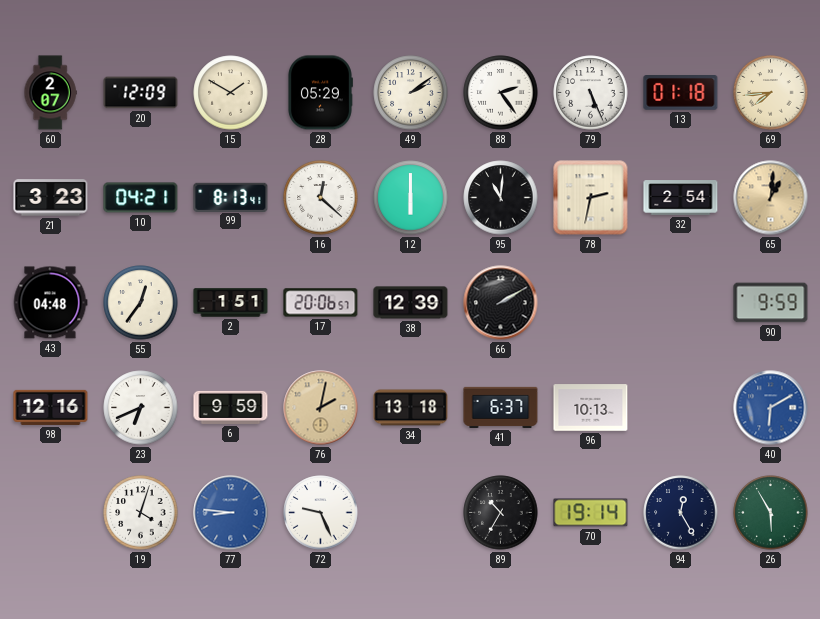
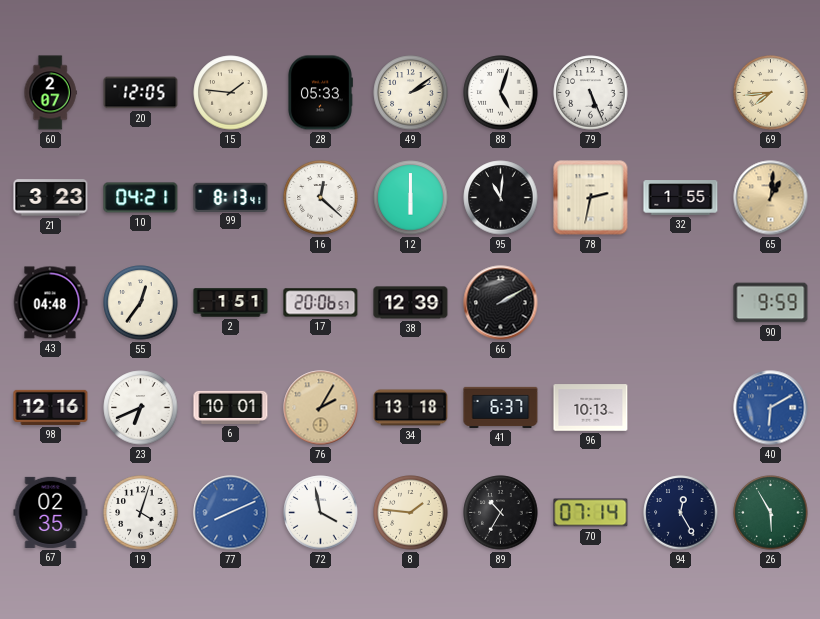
20: 12:09 -> 12:05
15: 1:50 -> 1:46
28: 05:29 -> 05:33
88: 2:24 -> 5:03
13: 01:18 -> none
32: 2:54 -> 1:55
6: 9:59 -> 10:01
76: 2:02 -> 2:05
67: none -> 02:35
77: 8:46 -> 8:11
72: 9:26 -> 3:58
8: none -> 1:46
70: 19:14 -> 07:14
